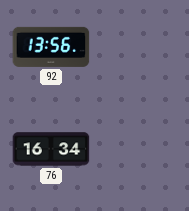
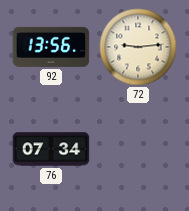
72: none -> 9:14
76: 16:34 -> 07:34
